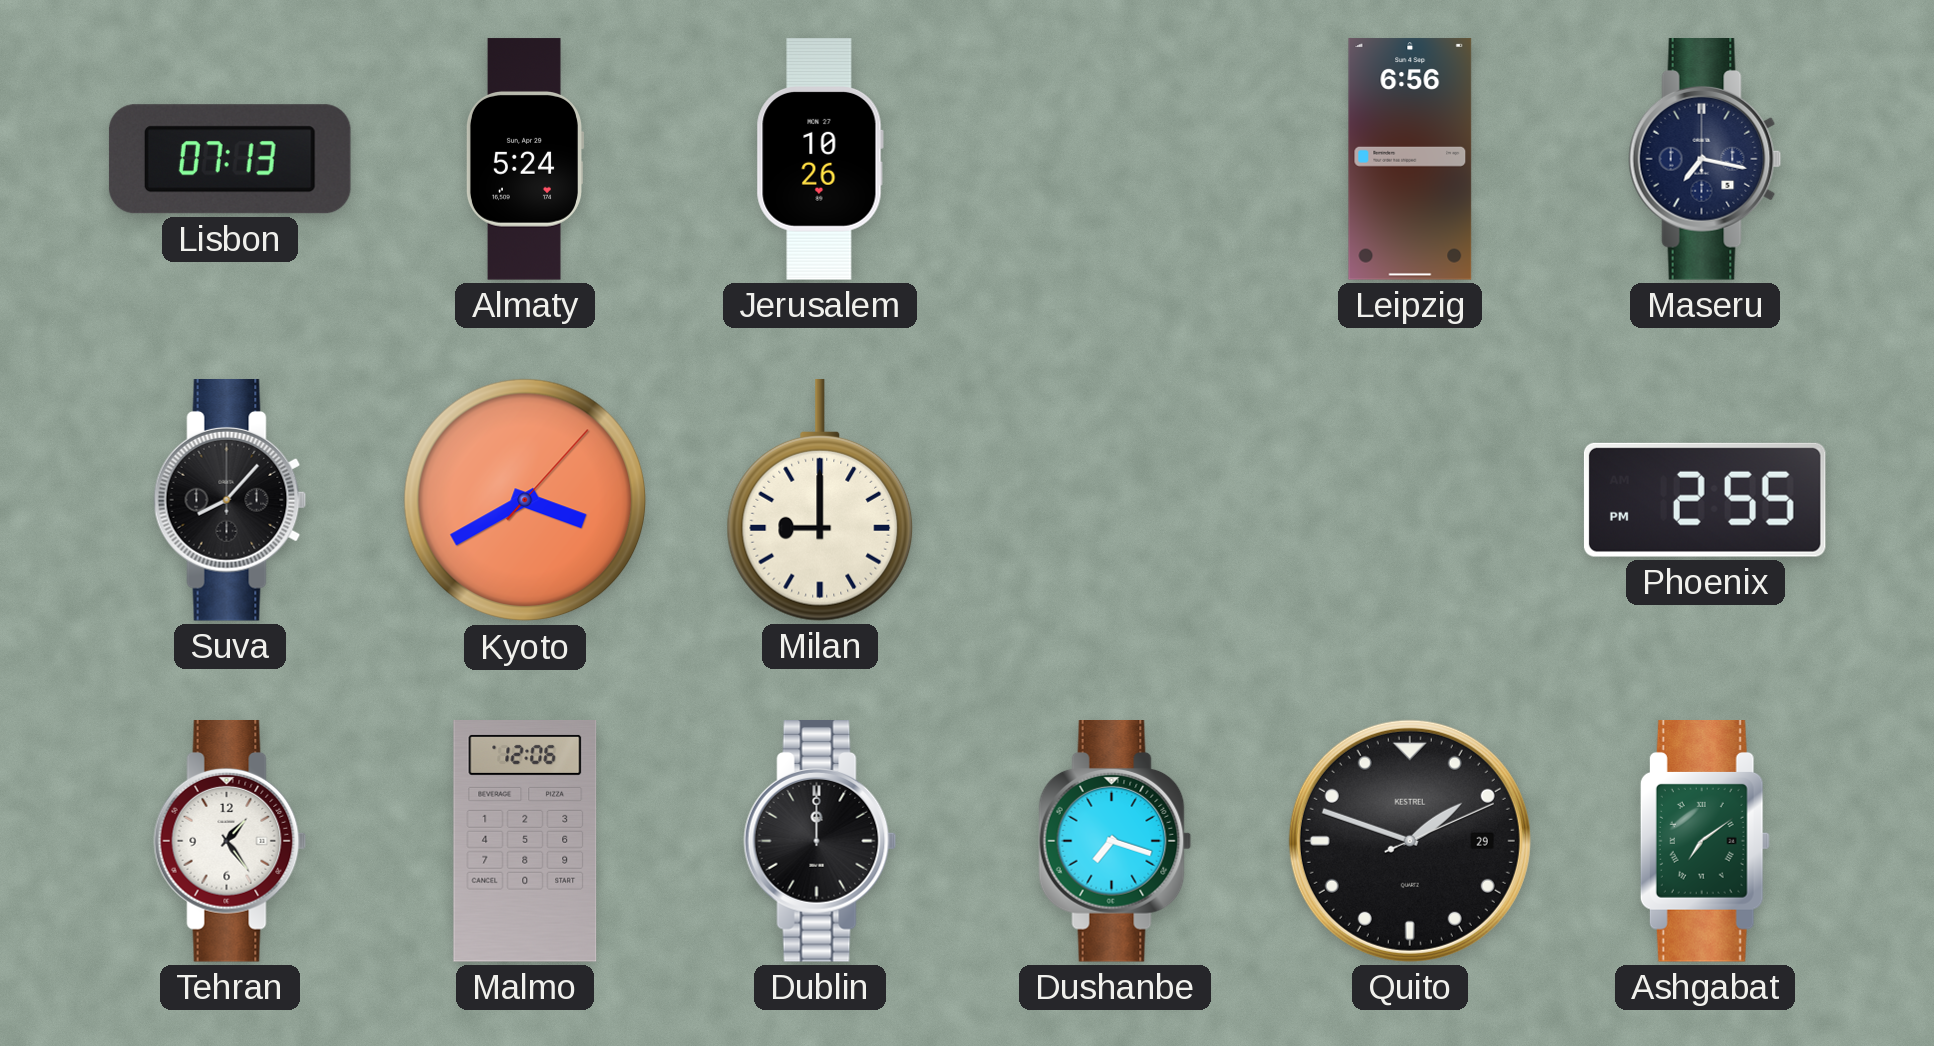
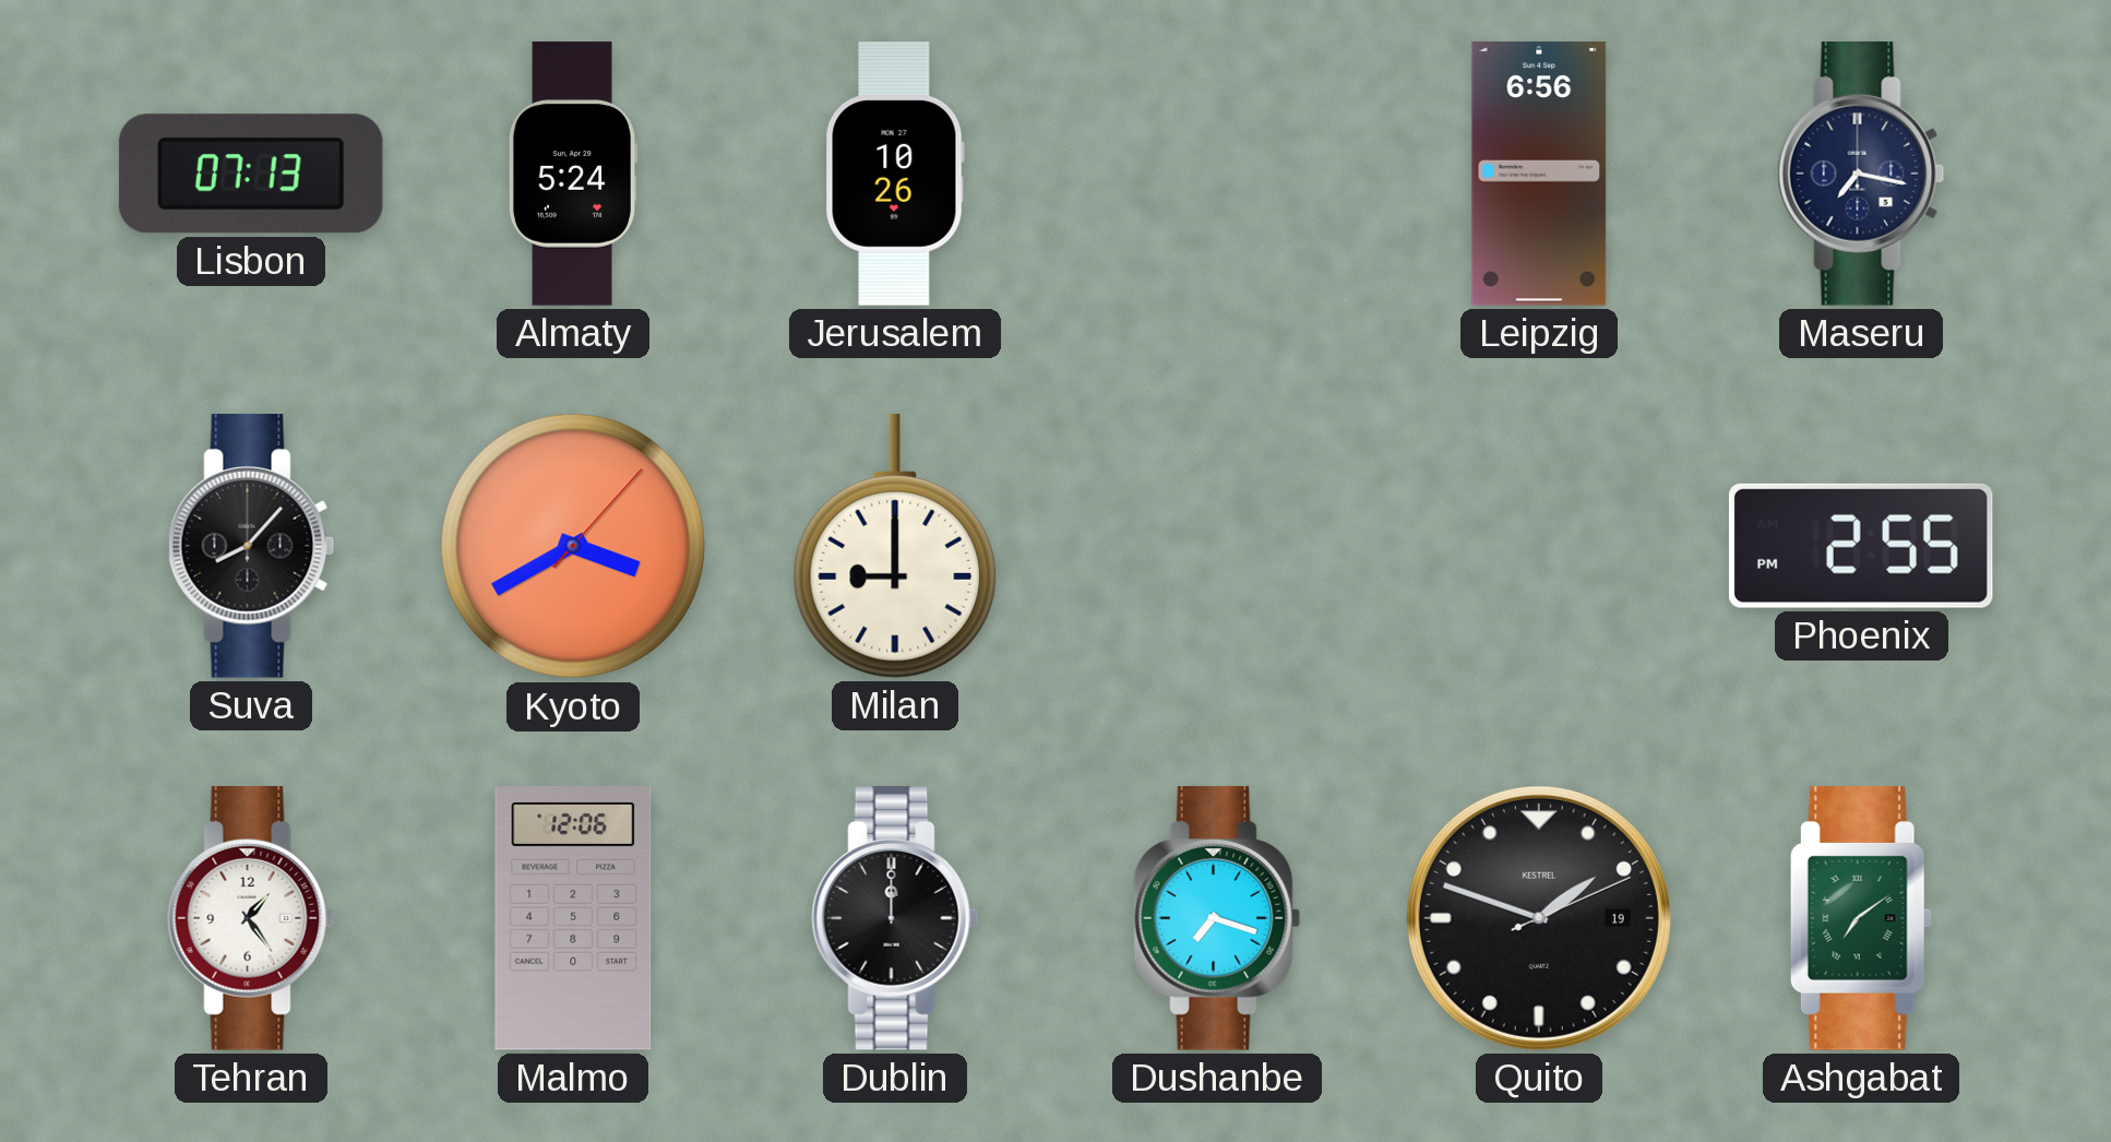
Quito date: 29 -> 19
